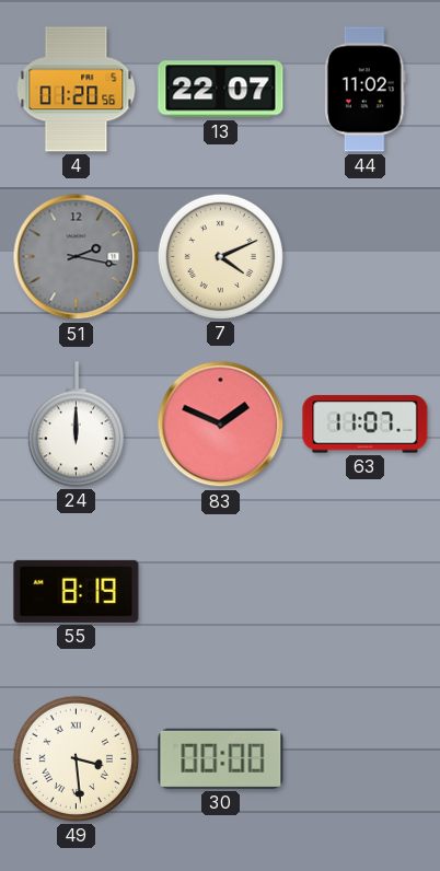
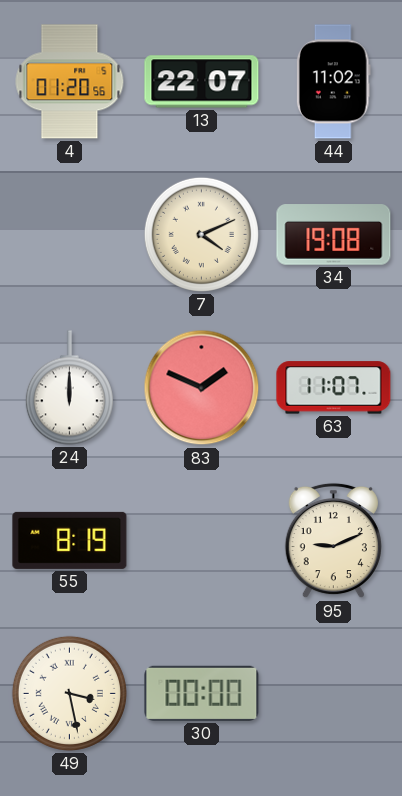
51: 2:17 -> none
34: none -> 19:08
95: none -> 9:11
49: 3:29 -> 3:28
